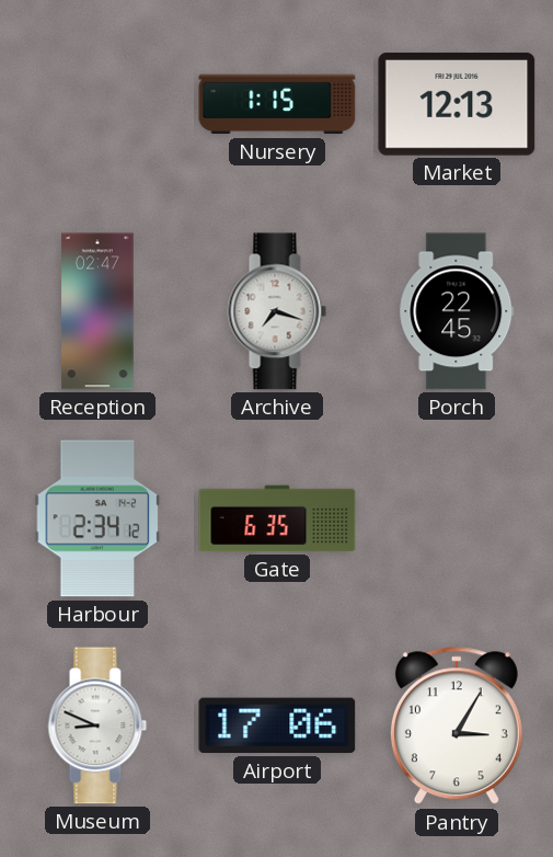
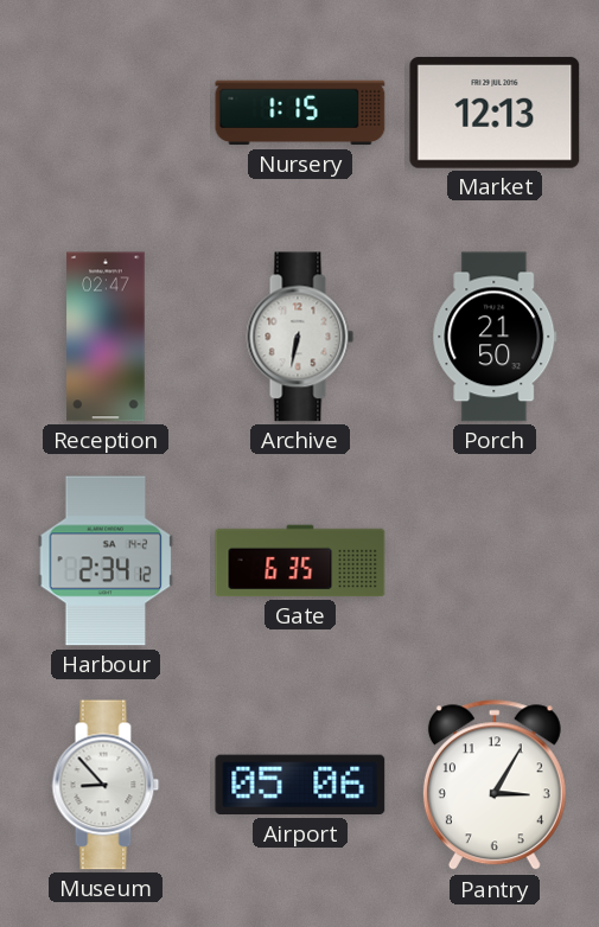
Archive: 7:18 -> 6:32
Porch: 22:45 -> 21:50
Museum: 8:49 -> 8:53
Airport: 17:06 -> 05:06
